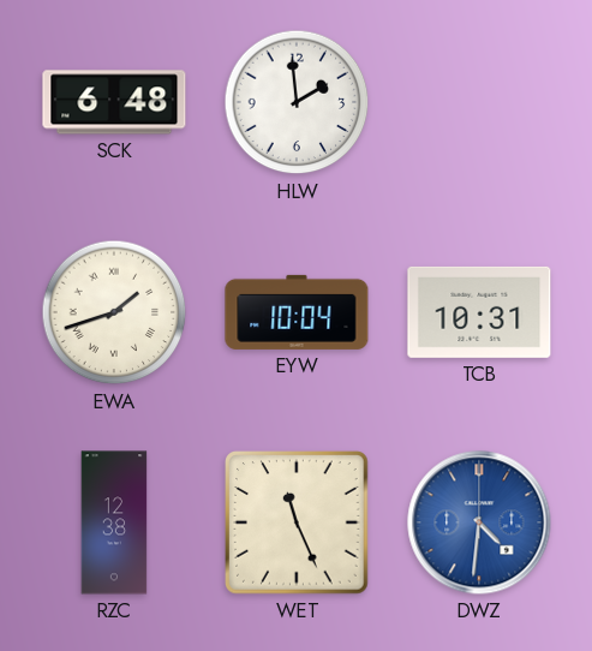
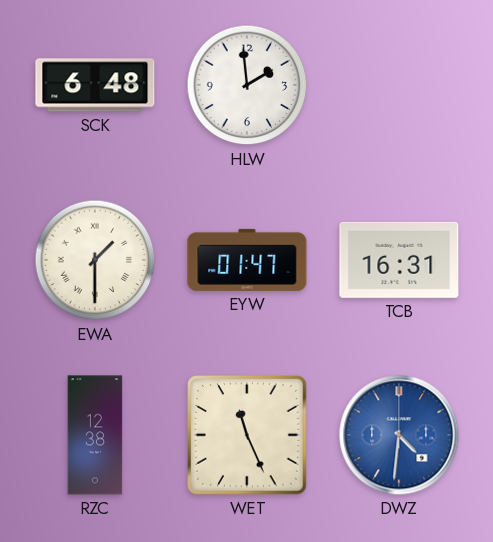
EWA: 1:42 -> 1:30
EYW: 10:04 -> 01:47
TCB: 10:31 -> 16:31
